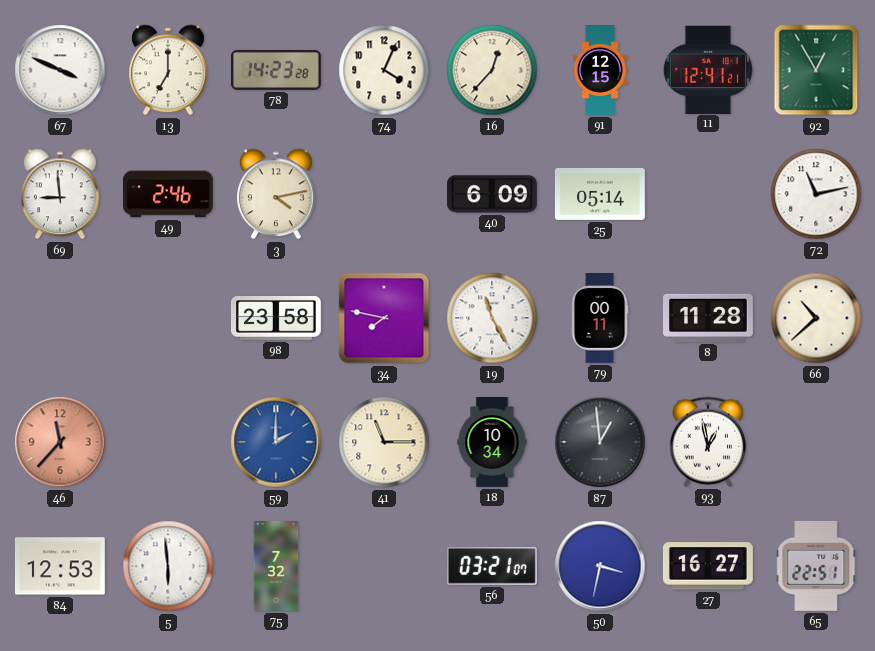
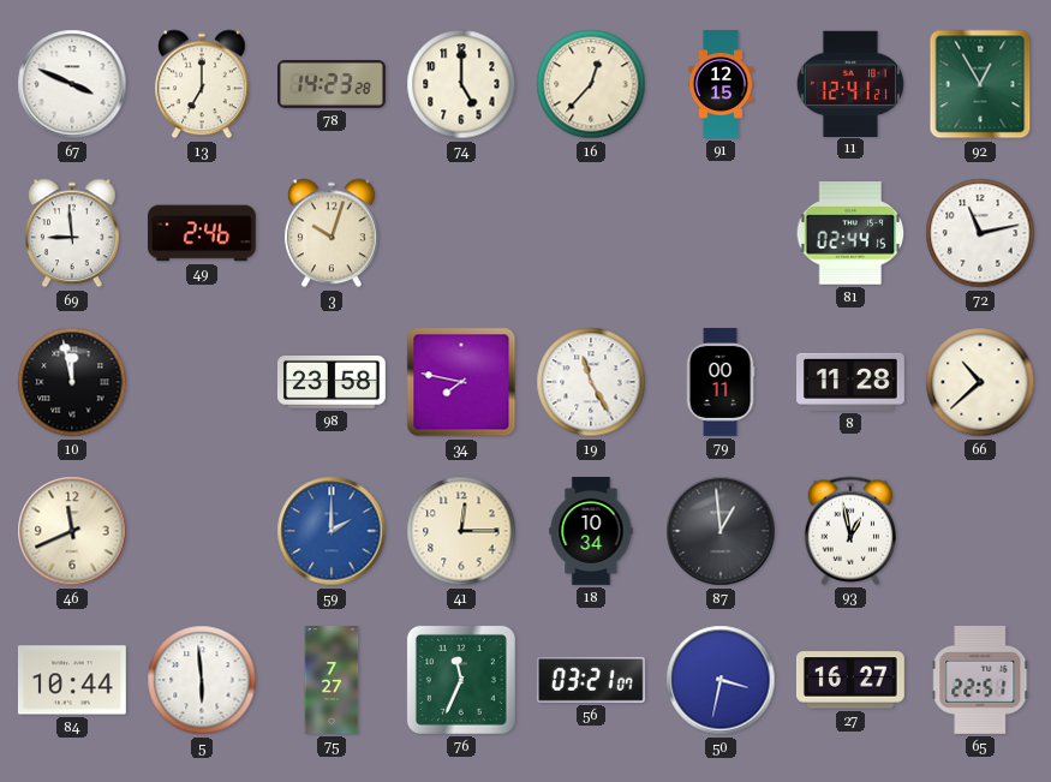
74: 4:04 -> 5:00
3: 4:13 -> 10:03
40: 6:09 -> none
25: 05:14 -> none
81: none -> 02:44
10: none -> 11:58
46: 11:37 -> 11:41
46 dial: salmon -> cream
41: 11:15 -> 12:15
84: 12:53 -> 10:44
75: 7:32 -> 7:27
76: none -> 11:34
